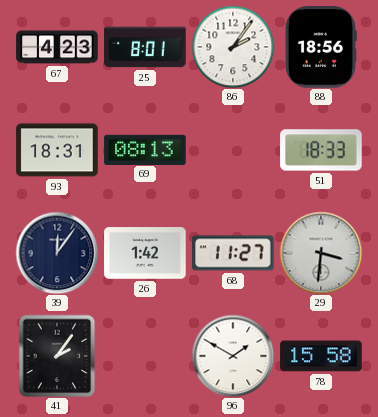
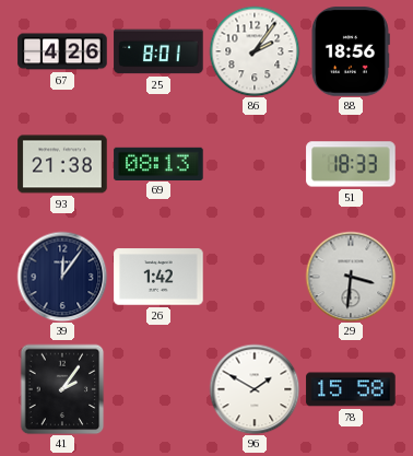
67: 4:23 -> 4:26
93: 18:31 -> 21:38
68: 11:27 -> none
